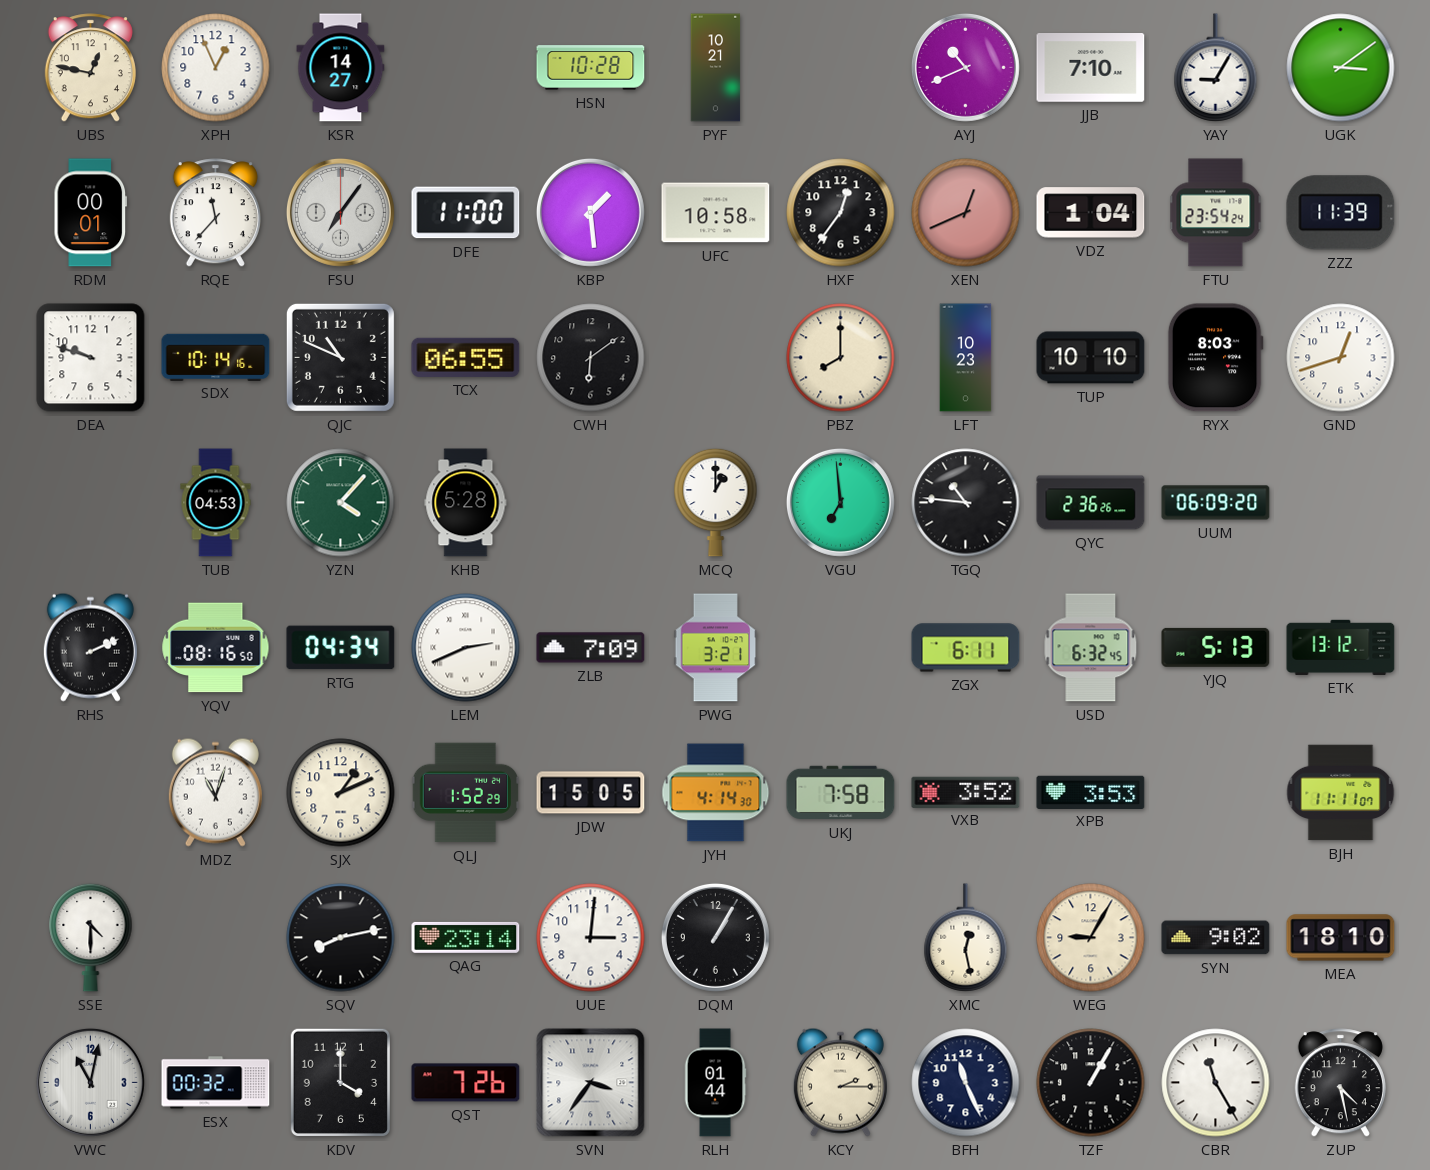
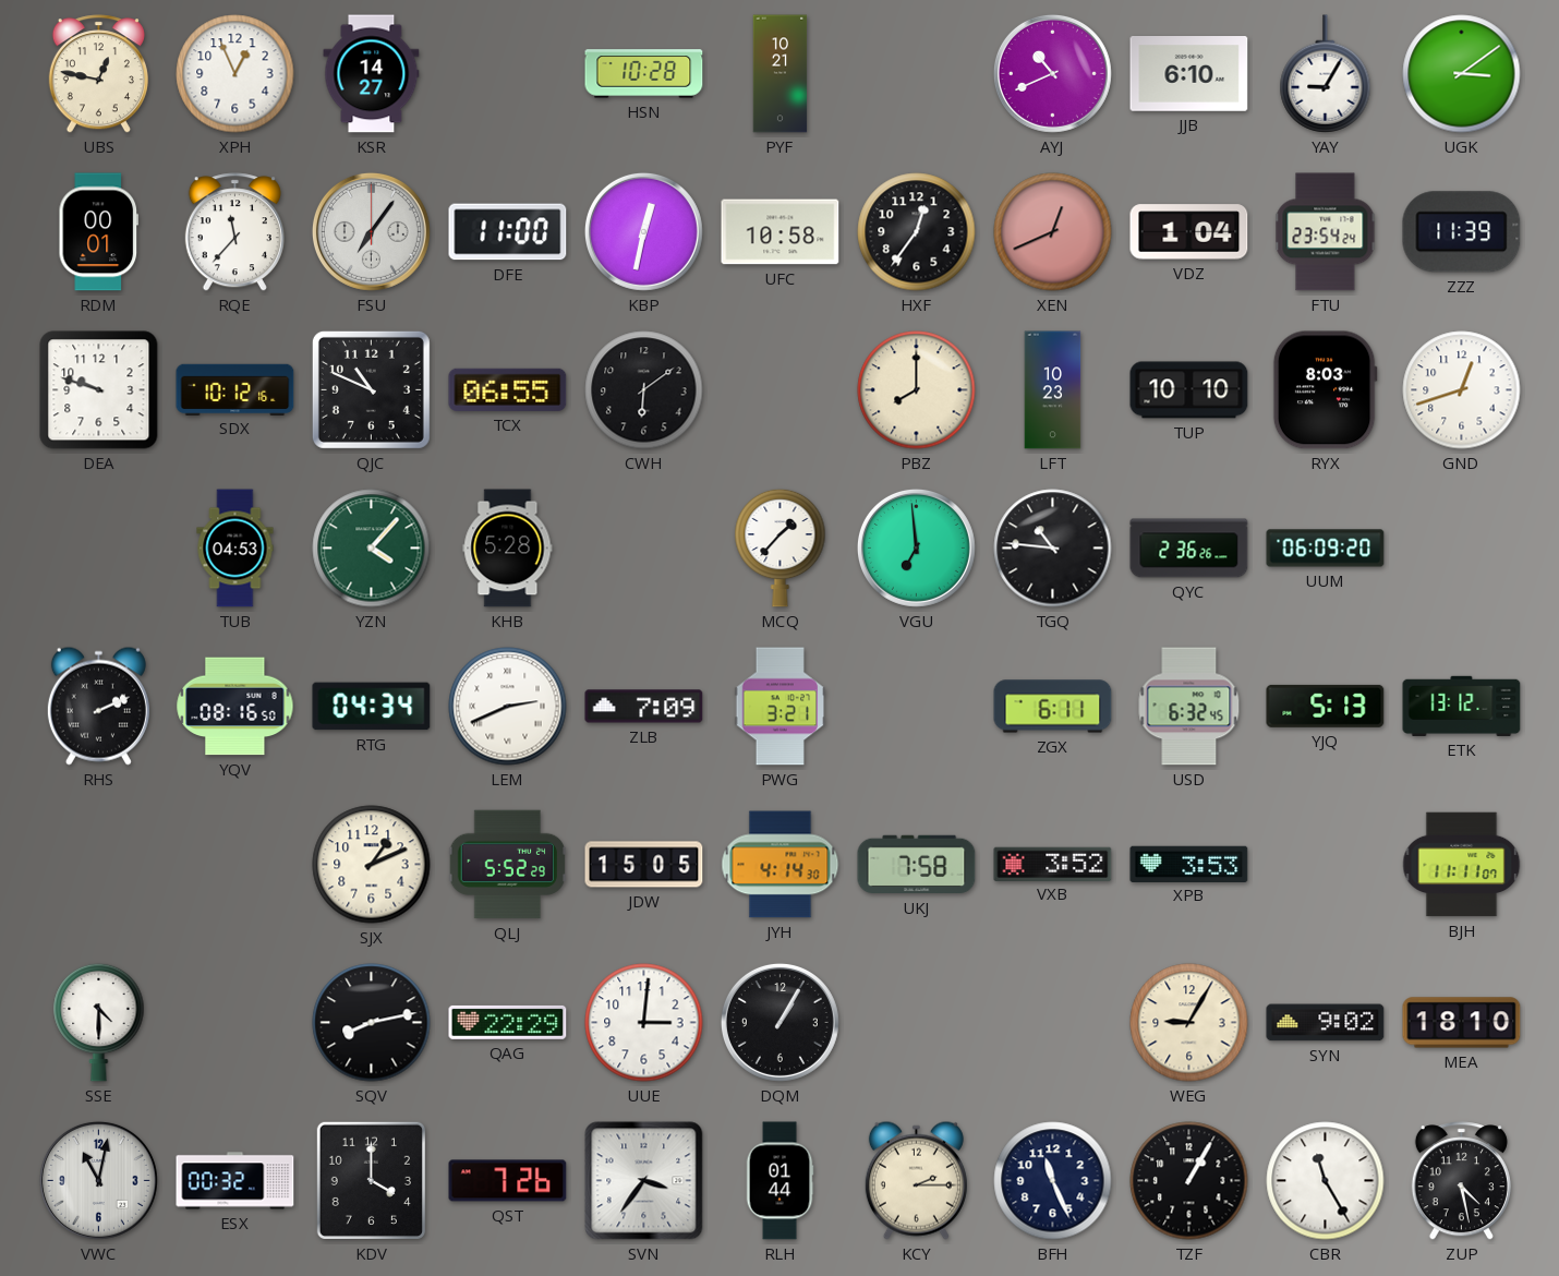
JJB: 7:10 -> 6:10
KBP: 1:29 -> 12:32
SDX: 10:14 -> 10:12
MCQ: 1:00 -> 1:37
MDZ: 11:03 -> none
QLJ: 1:52 -> 5:52
QAG: 23:14 -> 22:29
XMC: 12:28 -> none
